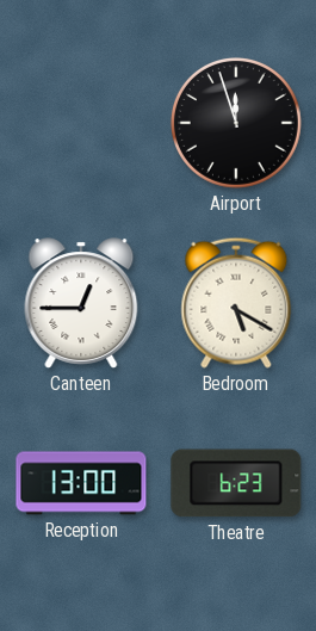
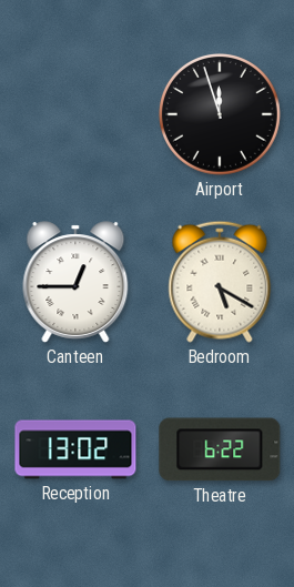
Reception: 13:00 -> 13:02
Theatre: 6:23 -> 6:22
